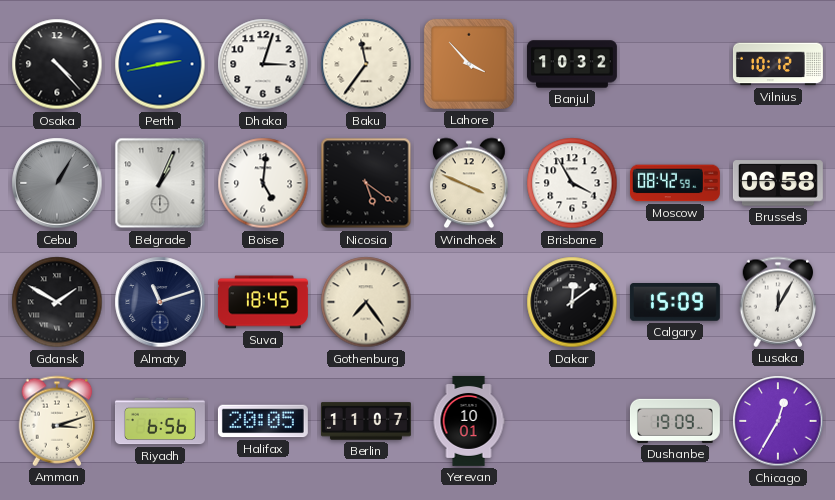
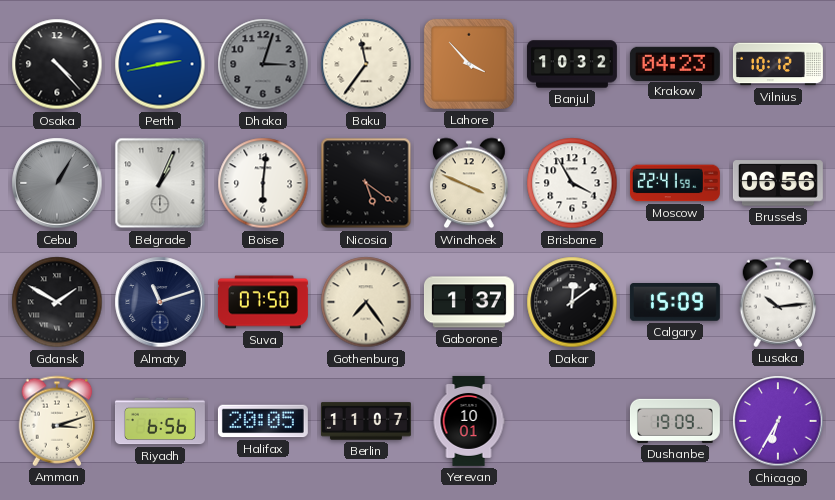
Dhaka dial: white -> grey
Krakow: none -> 04:23
Boise: 5:01 -> 6:01
Moscow: 08:42 -> 22:41
Brussels: 06:58 -> 06:56
Suva: 18:45 -> 07:50
Gaborone: none -> 1:37
Lusaka: 12:05 -> 10:14
Chicago: 12:35 -> 6:35
